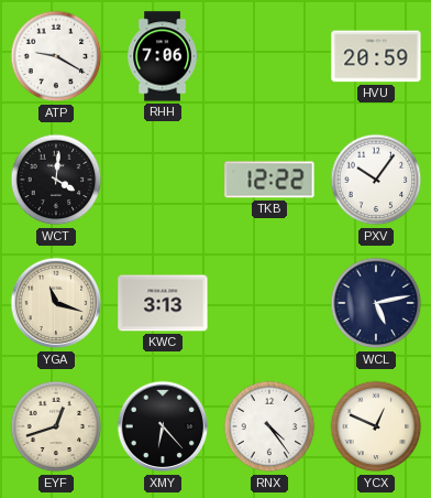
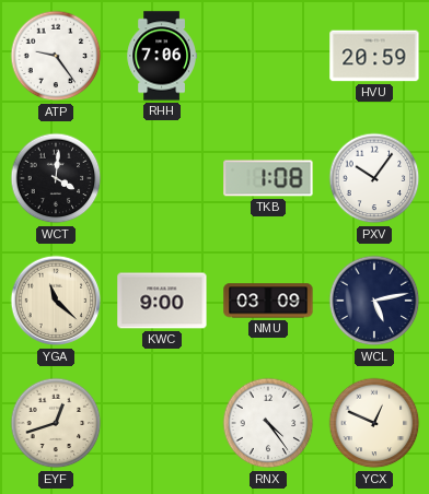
ATP: 9:20 -> 9:24
TKB: 12:22 -> 1:08
YGA: 11:18 -> 11:22
KWC: 3:13 -> 9:00
NMU: none -> 03:09
XMY: 6:23 -> none
